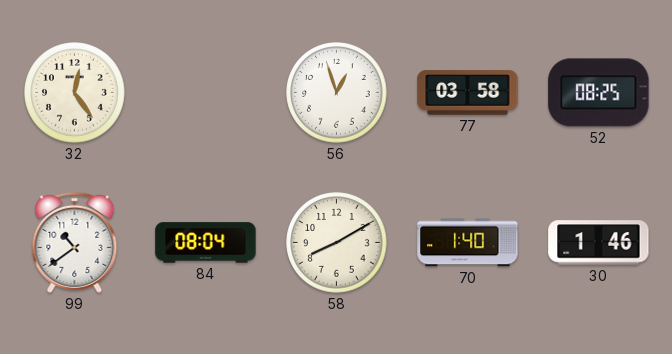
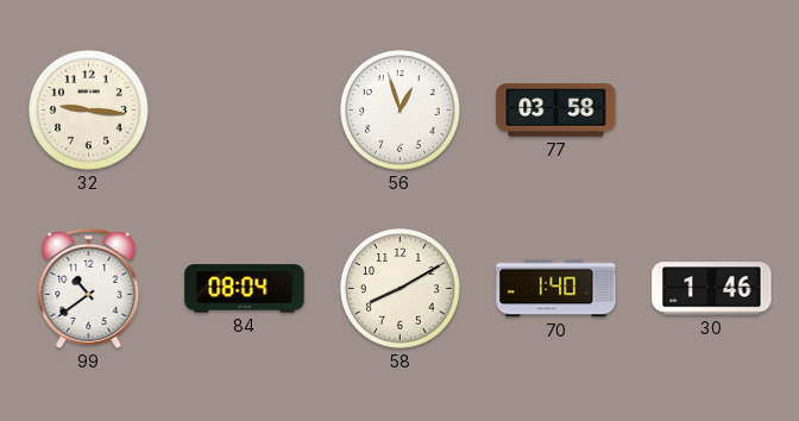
32: 12:24 -> 9:16
52: 08:25 -> none
